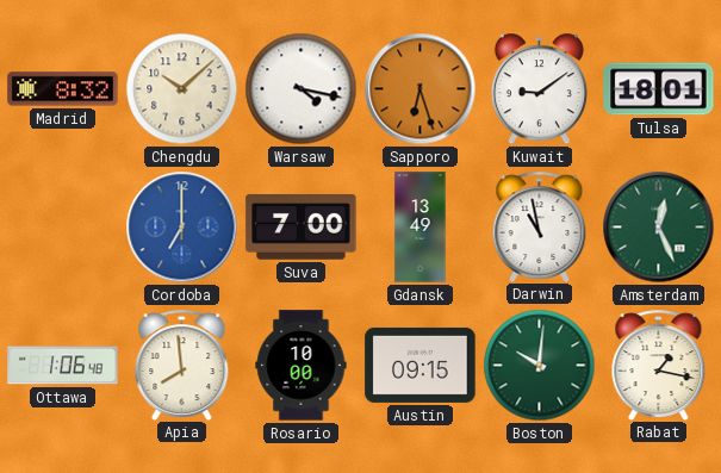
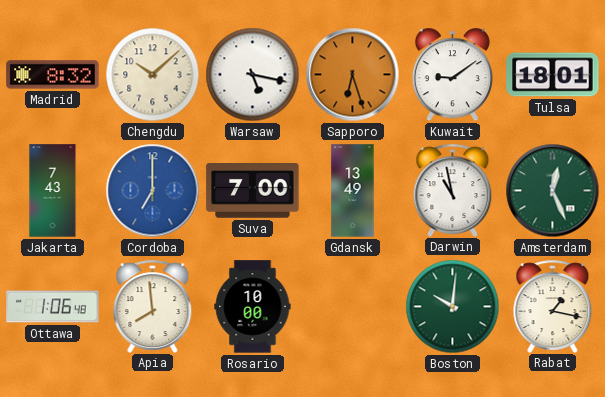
Warsaw: 4:17 -> 5:17
Jakarta: none -> 7:43
Austin: 09:15 -> none
